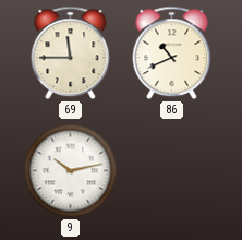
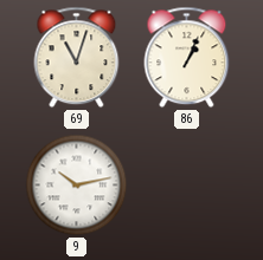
69: 11:45 -> 11:03
86: 10:41 -> 1:04
